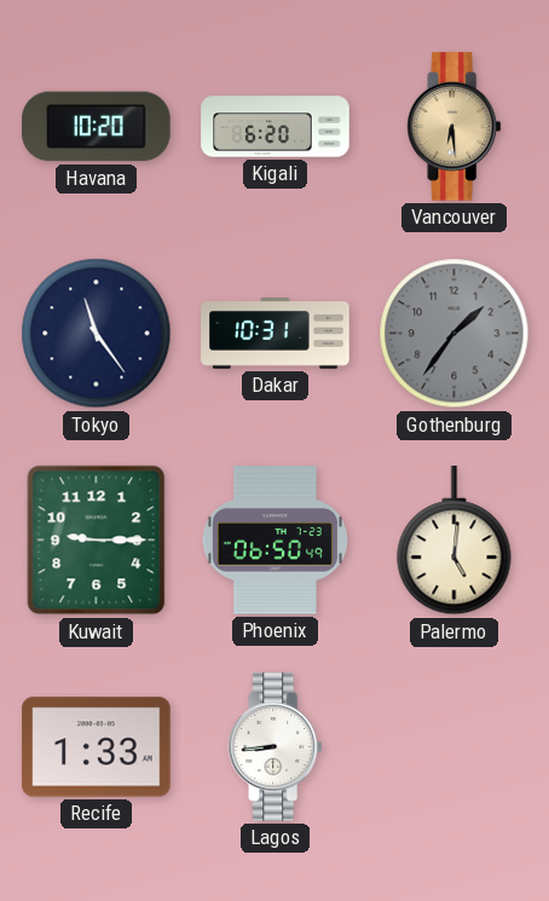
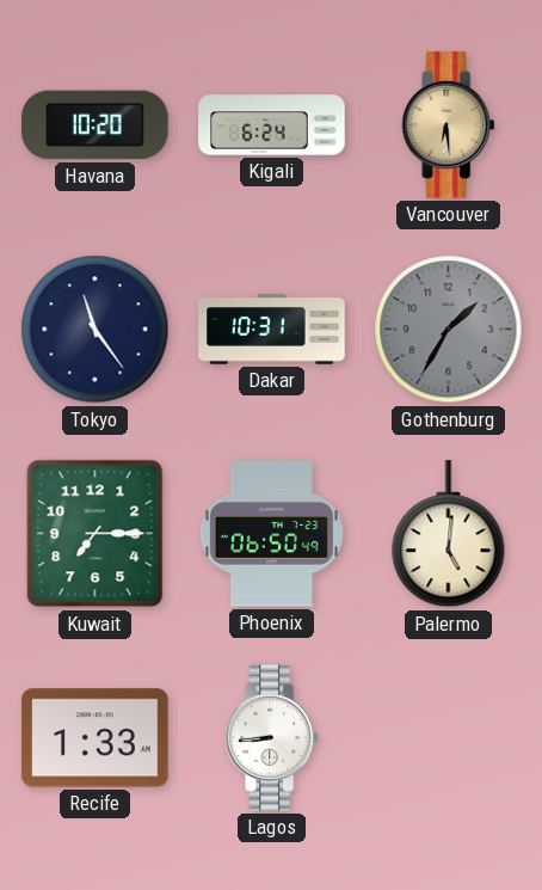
Kigali: 6:20 -> 6:24
Gothenburg: 1:36 -> 1:35
Kuwait: 9:15 -> 7:15
